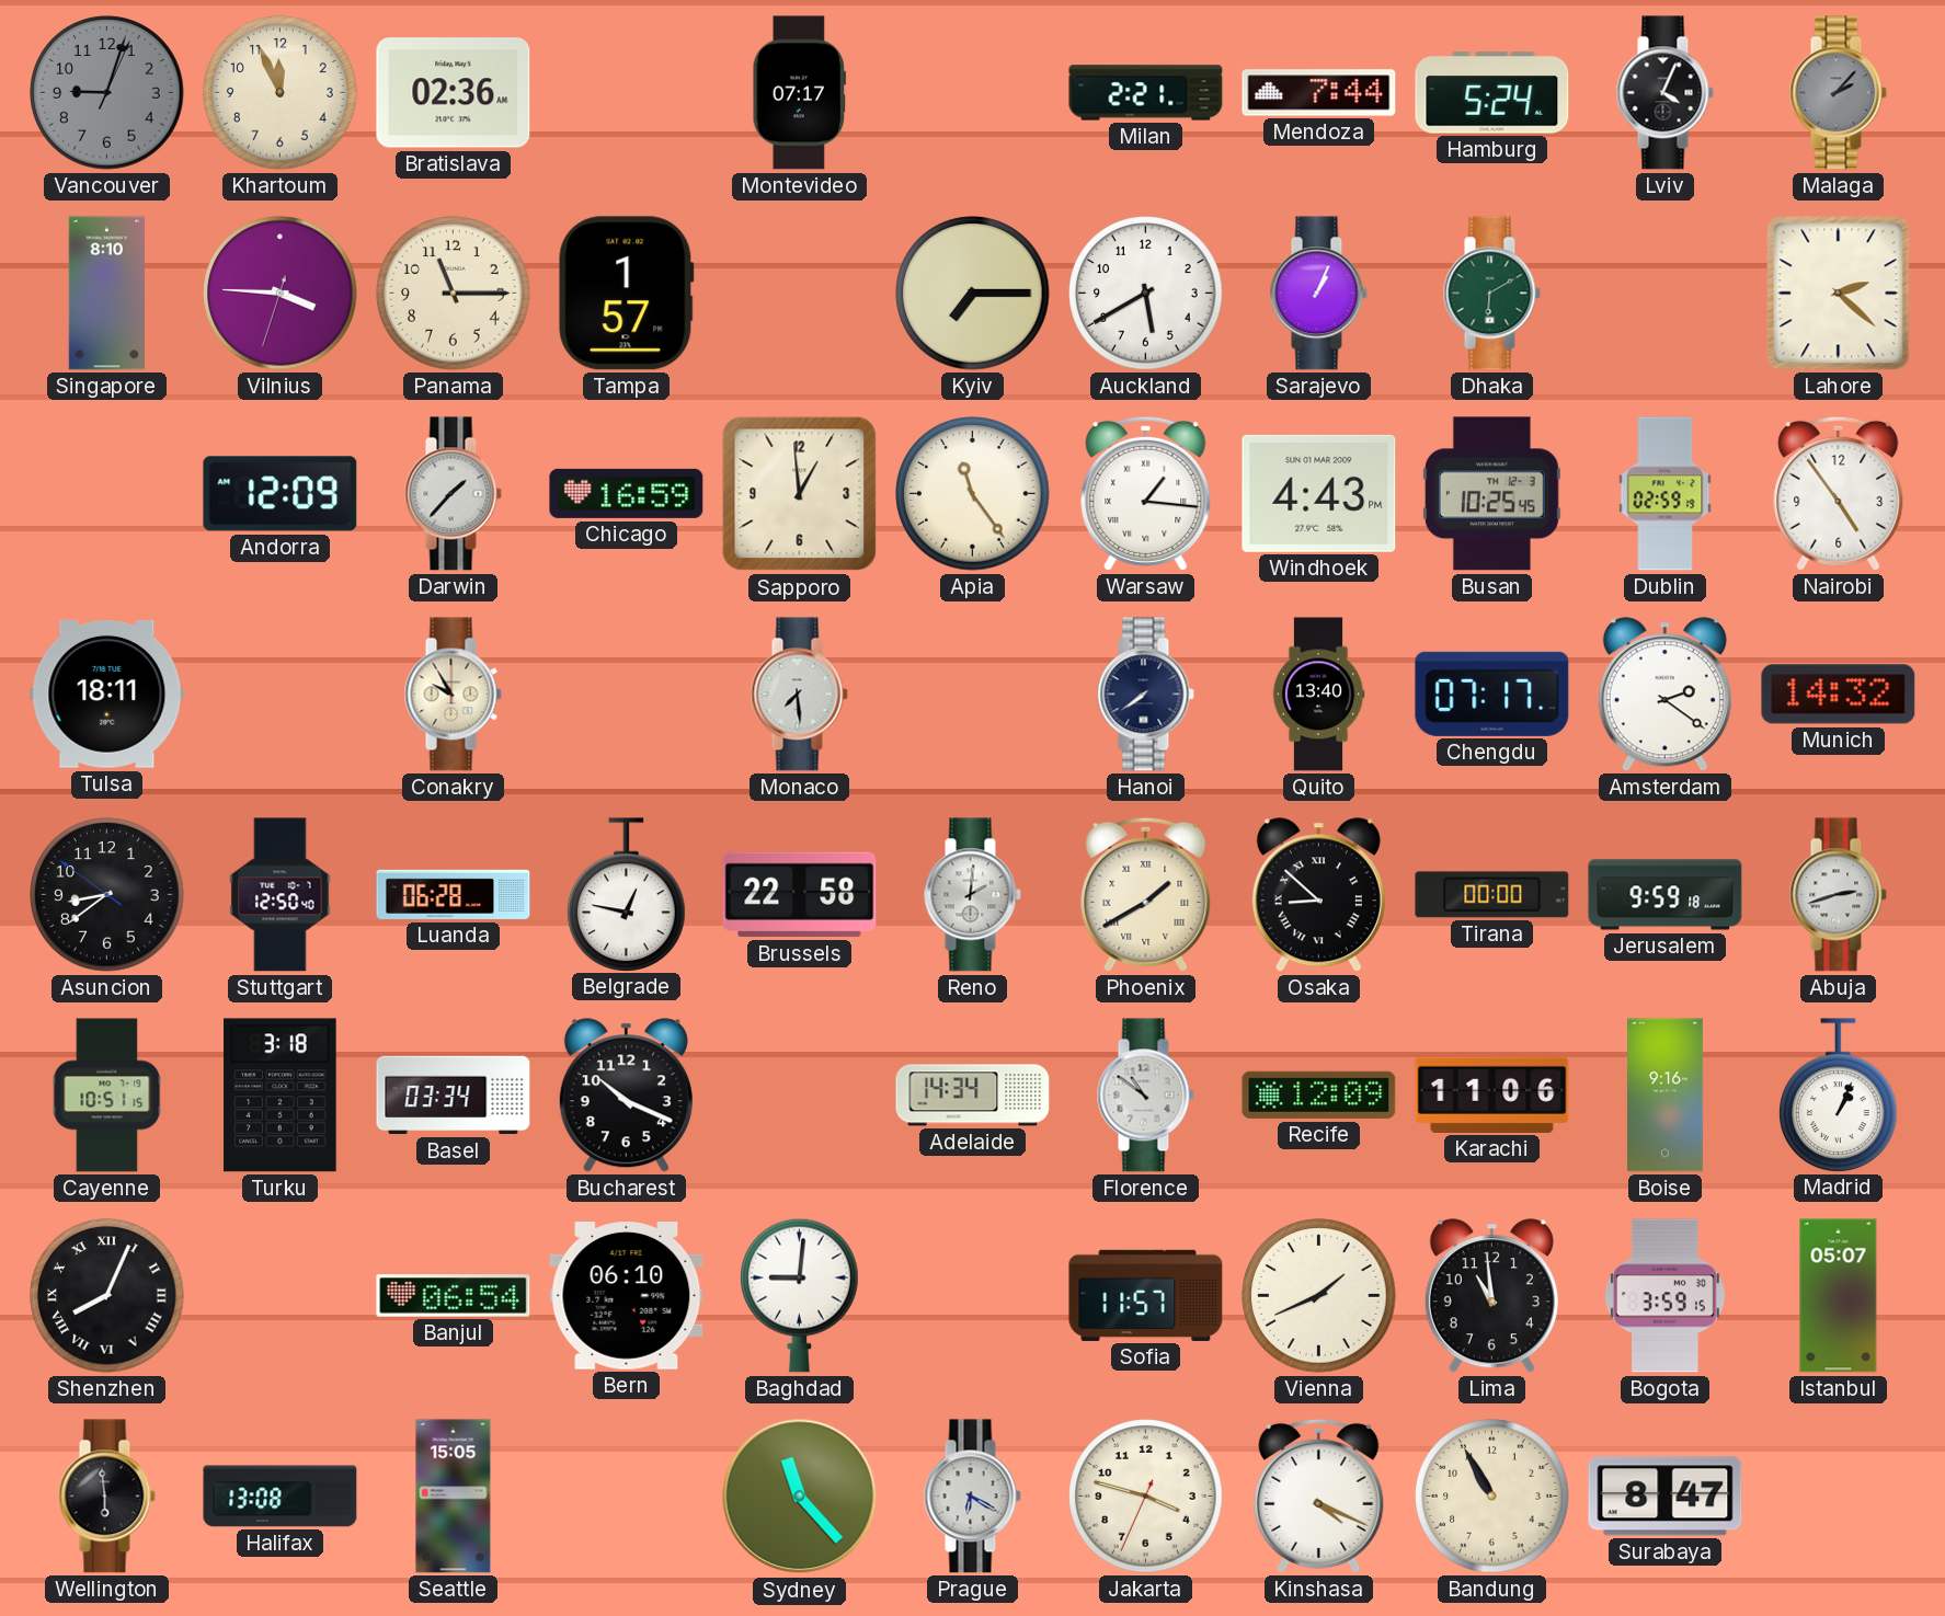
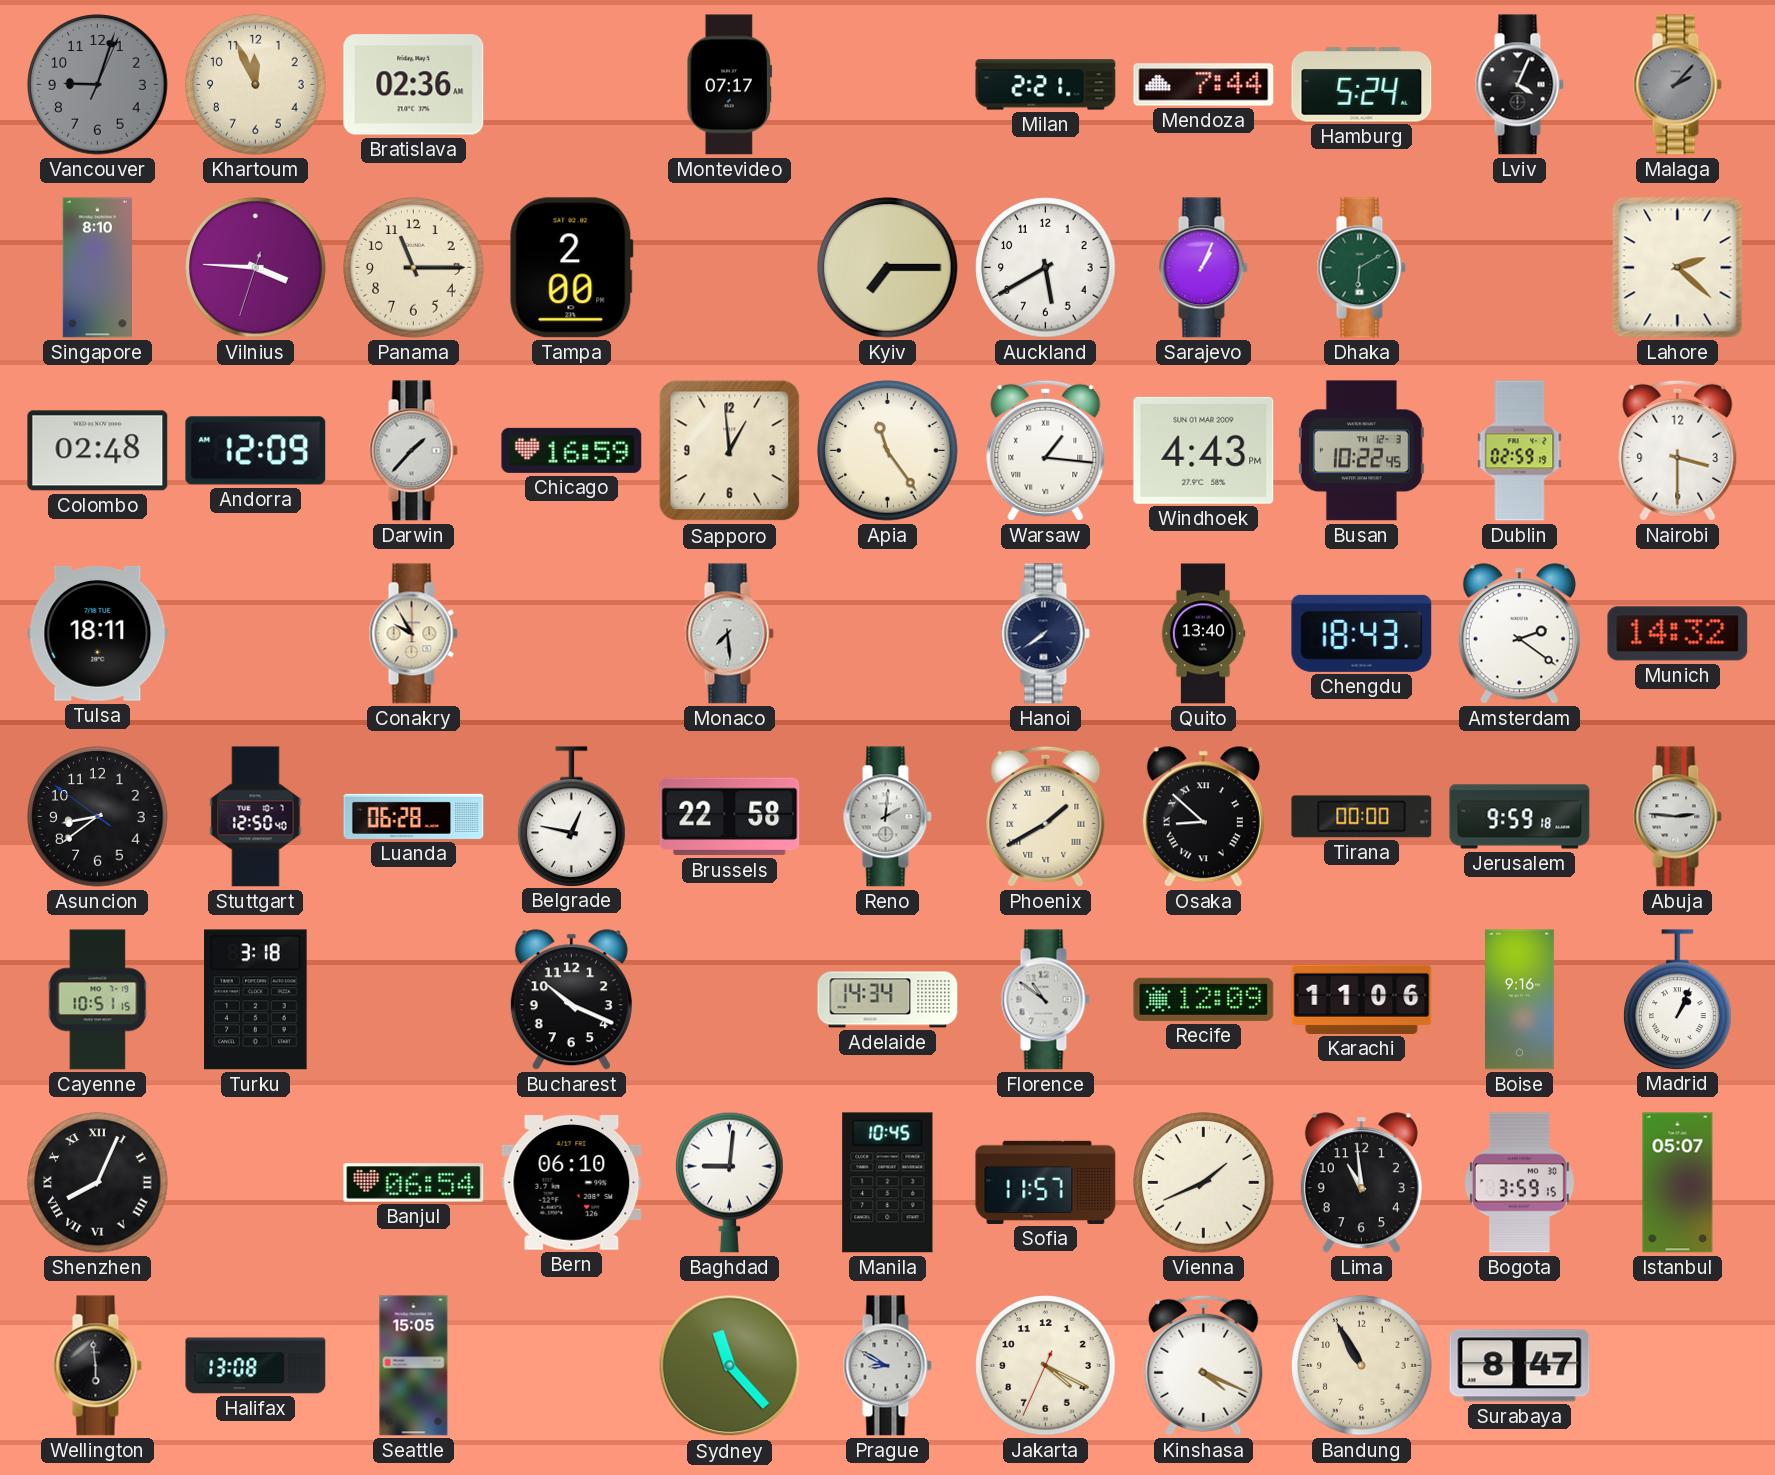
Tampa: 1:57 -> 2:00
Colombo: none -> 02:48
Busan: 10:25 -> 10:22
Nairobi: 4:54 -> 3:30
Chengdu: 07:17 -> 18:43
Abuja: 2:42 -> 2:46
Basel: 03:34 -> none
Manila: none -> 10:45
Prague: 6:20 -> 8:50
Jakarta: 3:47 -> 4:19
